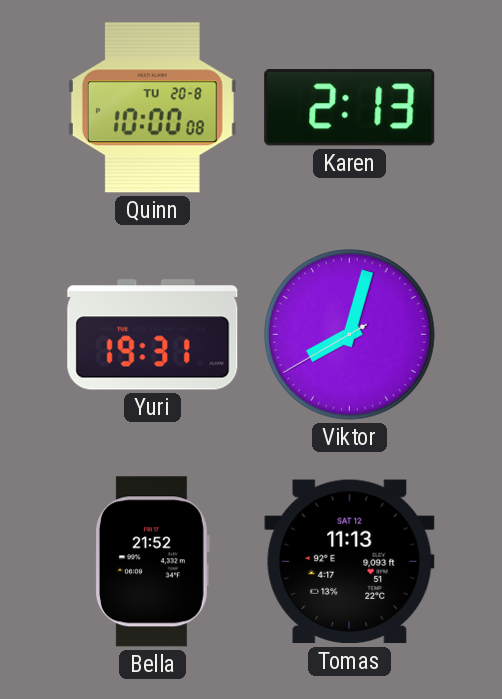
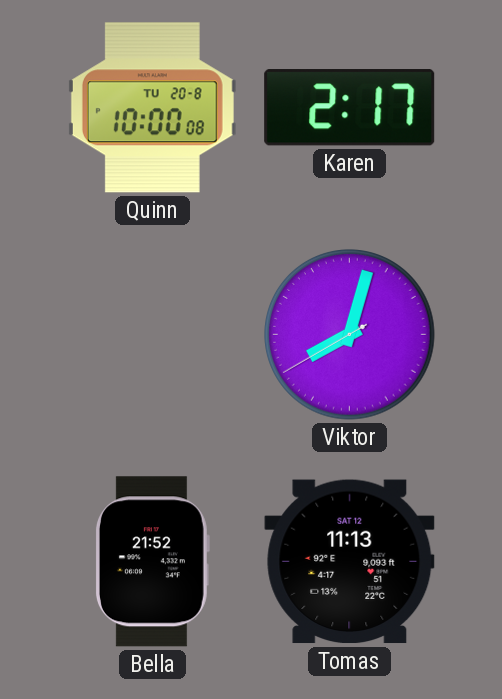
Karen: 2:13 -> 2:17
Yuri: 19:31 -> none
